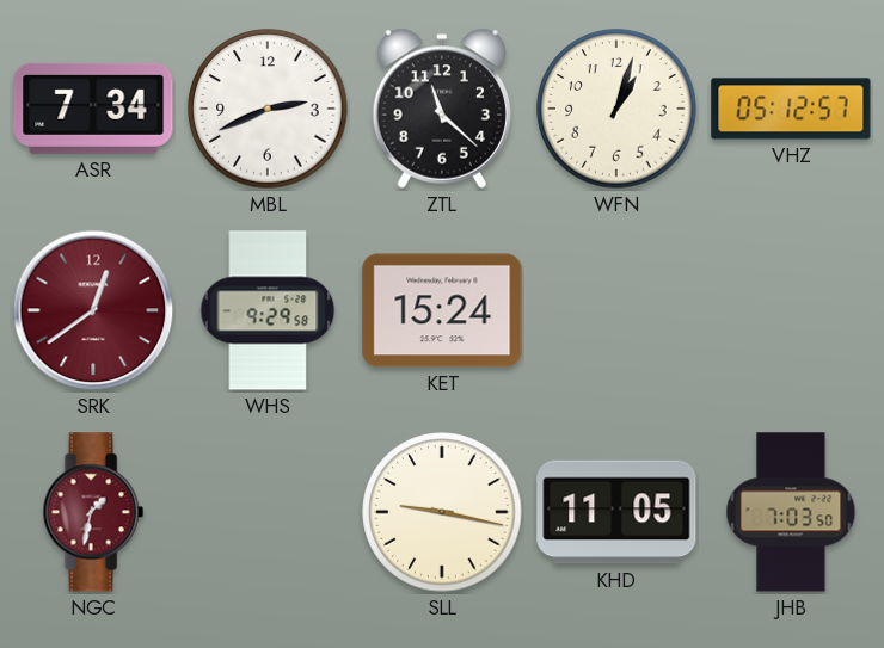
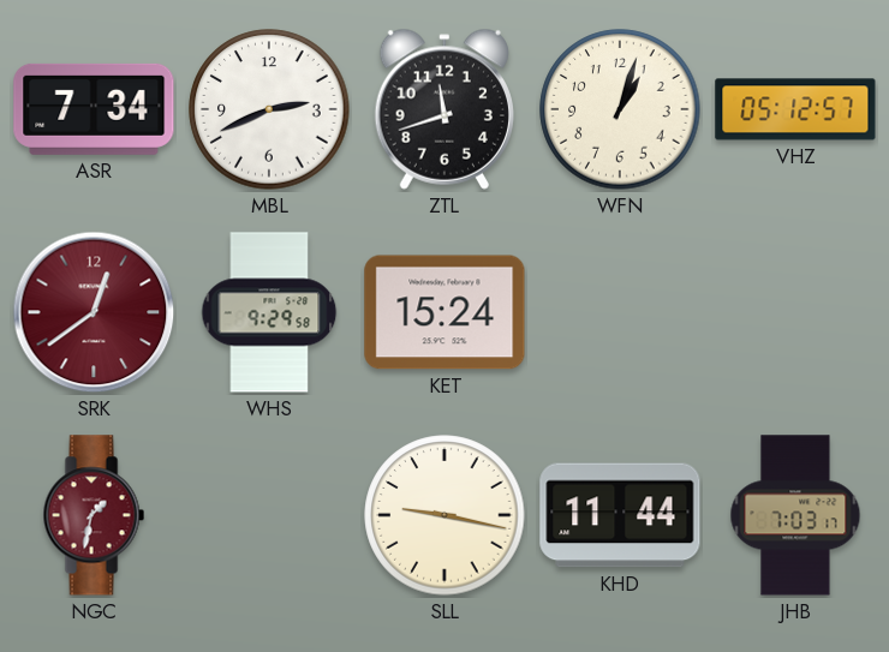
ZTL: 11:22 -> 11:42
KHD: 11:05 -> 11:44
JHB: 7:03:50 -> 7:03:17
